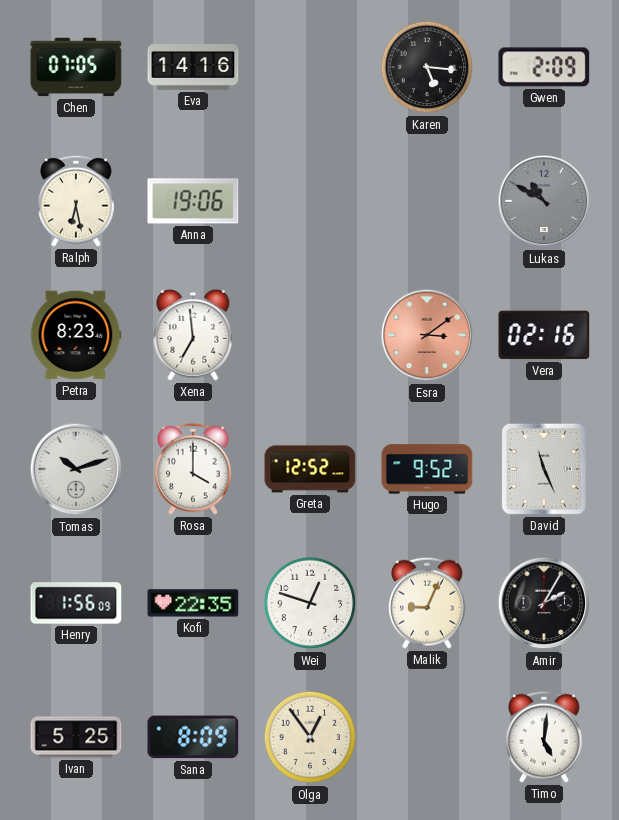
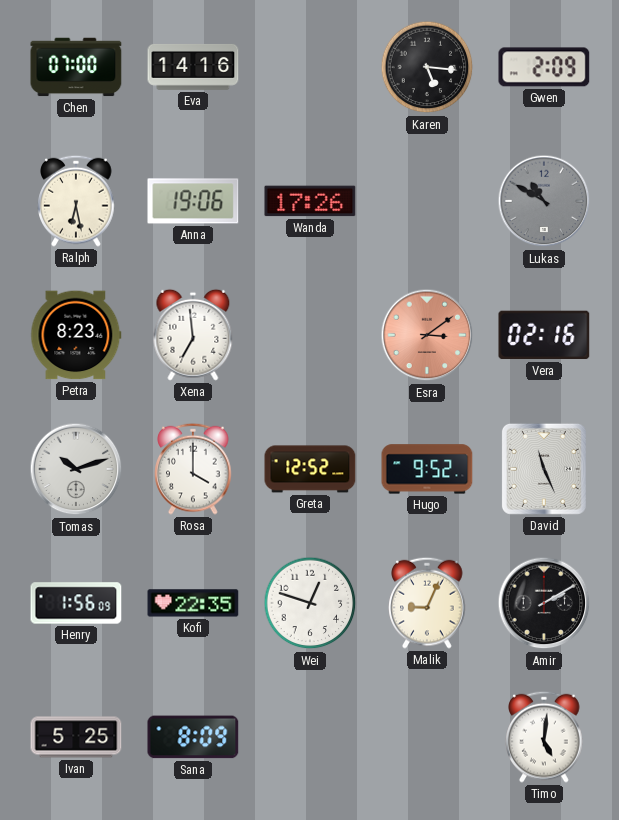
Chen: 07:05 -> 07:00
Wanda: none -> 17:26
Amir: 2:05 -> 2:10
Olga: 12:54 -> none
